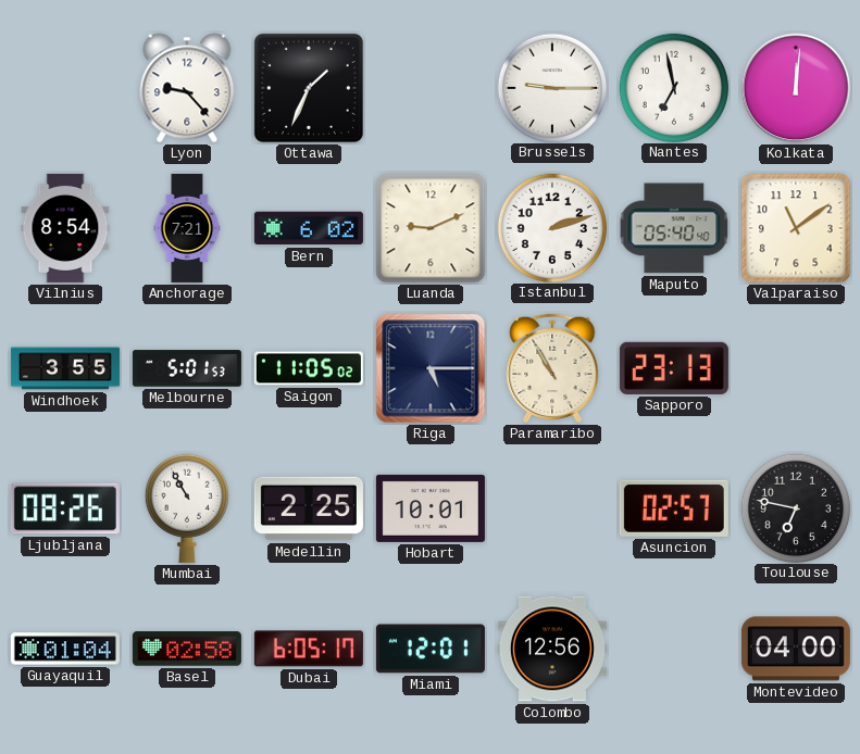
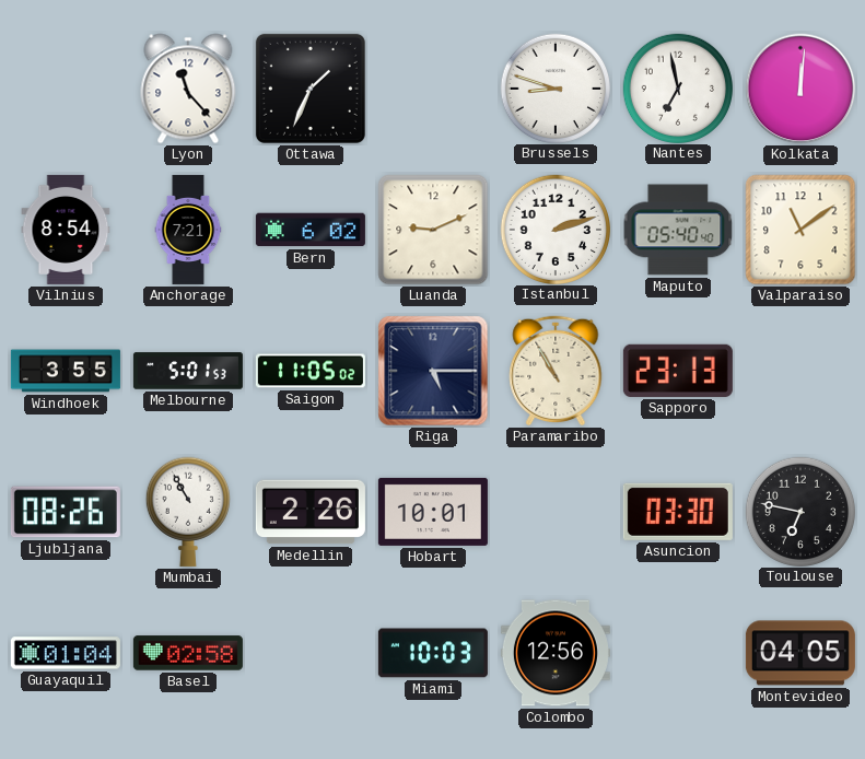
Lyon: 9:23 -> 11:23
Brussels: 9:15 -> 8:48
Medellin: 2:25 -> 2:26
Asuncion: 02:57 -> 03:30
Dubai: 6:05 -> none
Miami: 12:01 -> 10:03
Montevideo: 04:00 -> 04:05
